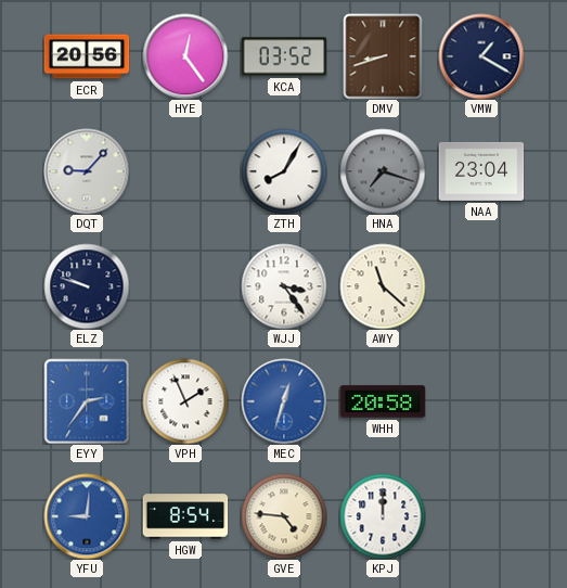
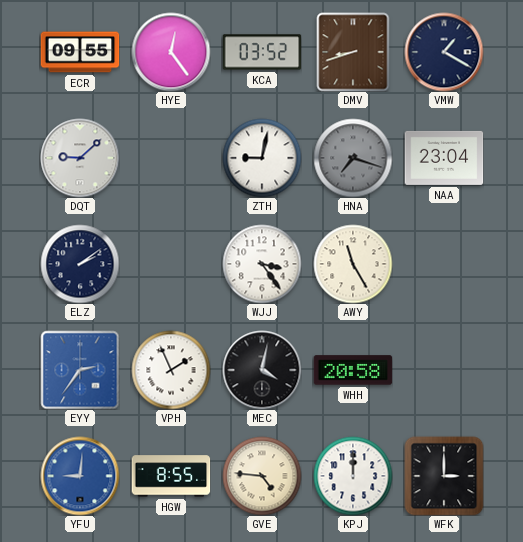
ECR: 20:56 -> 09:55
DQT: 9:07 -> 9:08
ZTH: 8:05 -> 9:02
ELZ: 9:48 -> 2:09
AWY: 11:22 -> 11:25
MEC: 12:33 -> 4:02
MEC dial: blue -> black
HGW: 8:54 -> 8:55
WFK: none -> 3:00
